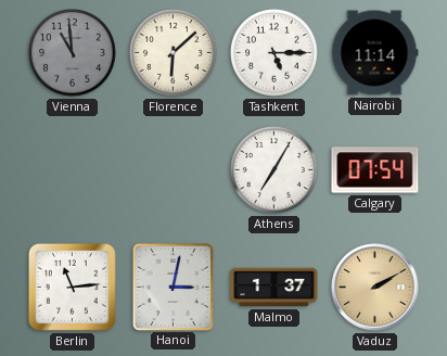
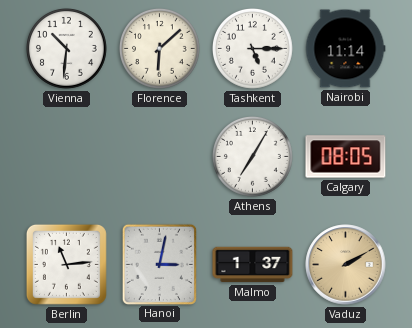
Vienna: 10:59 -> 10:31
Vienna dial: grey -> white
Calgary: 07:54 -> 08:05
